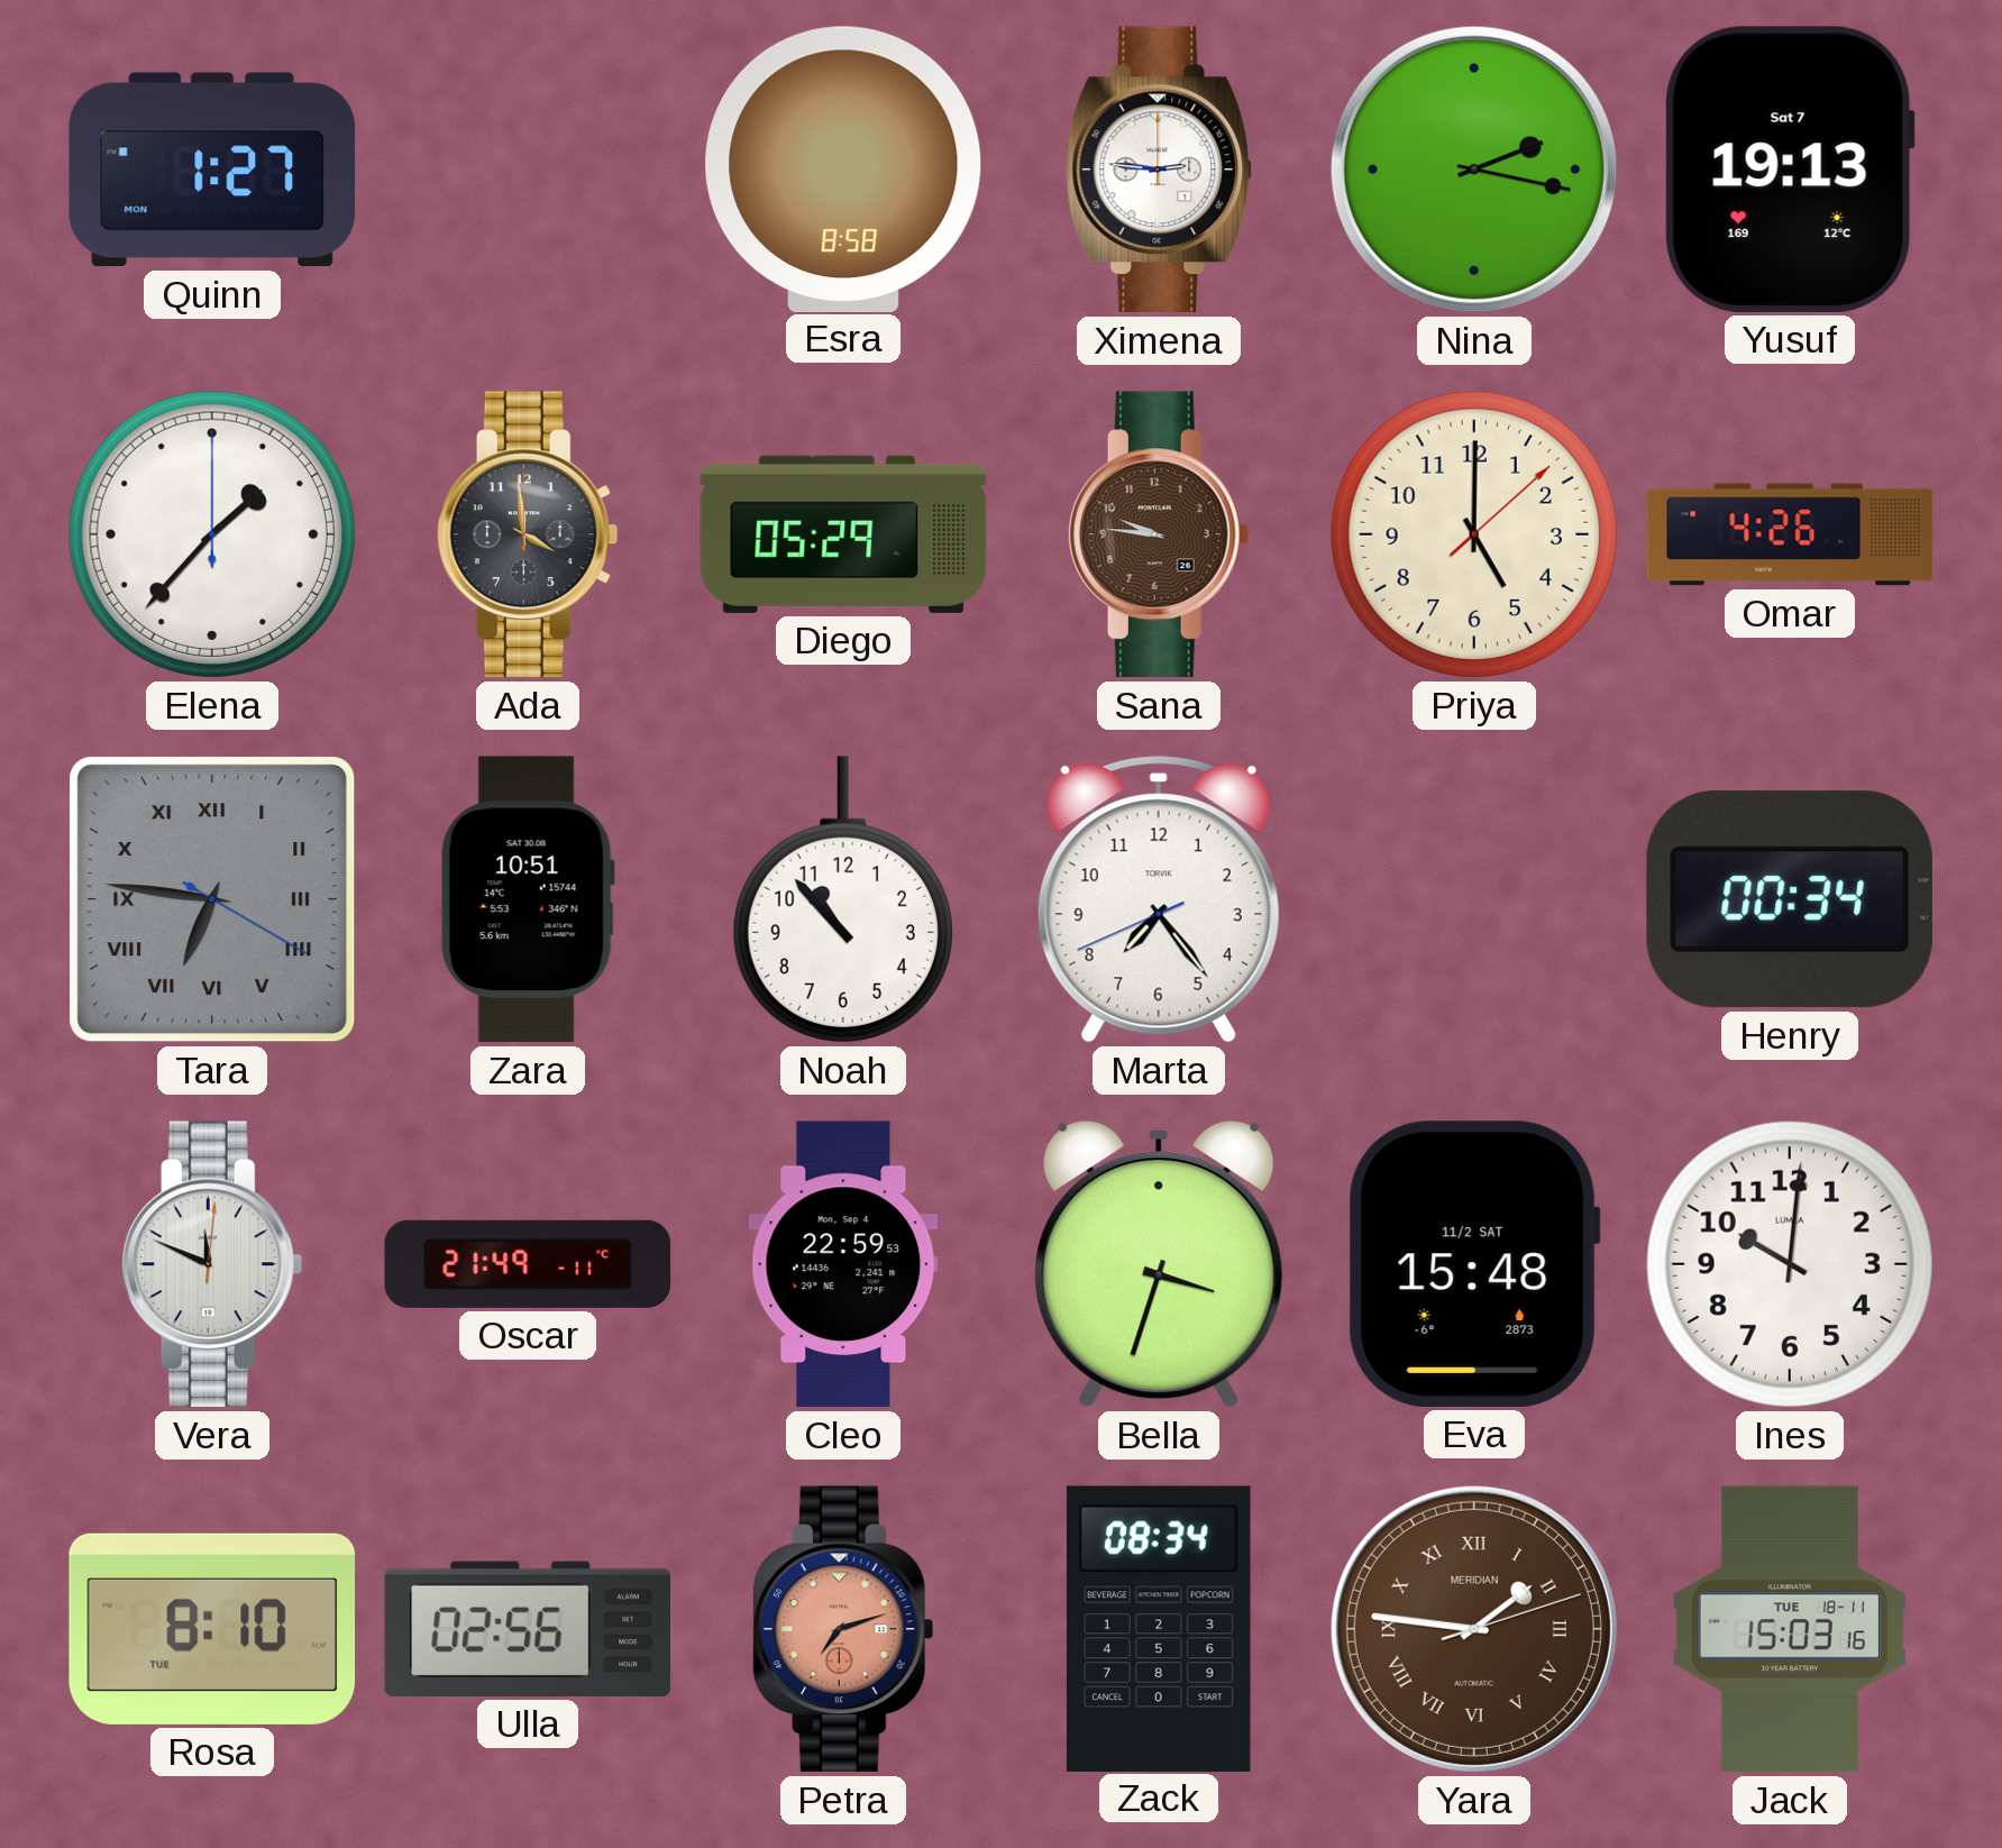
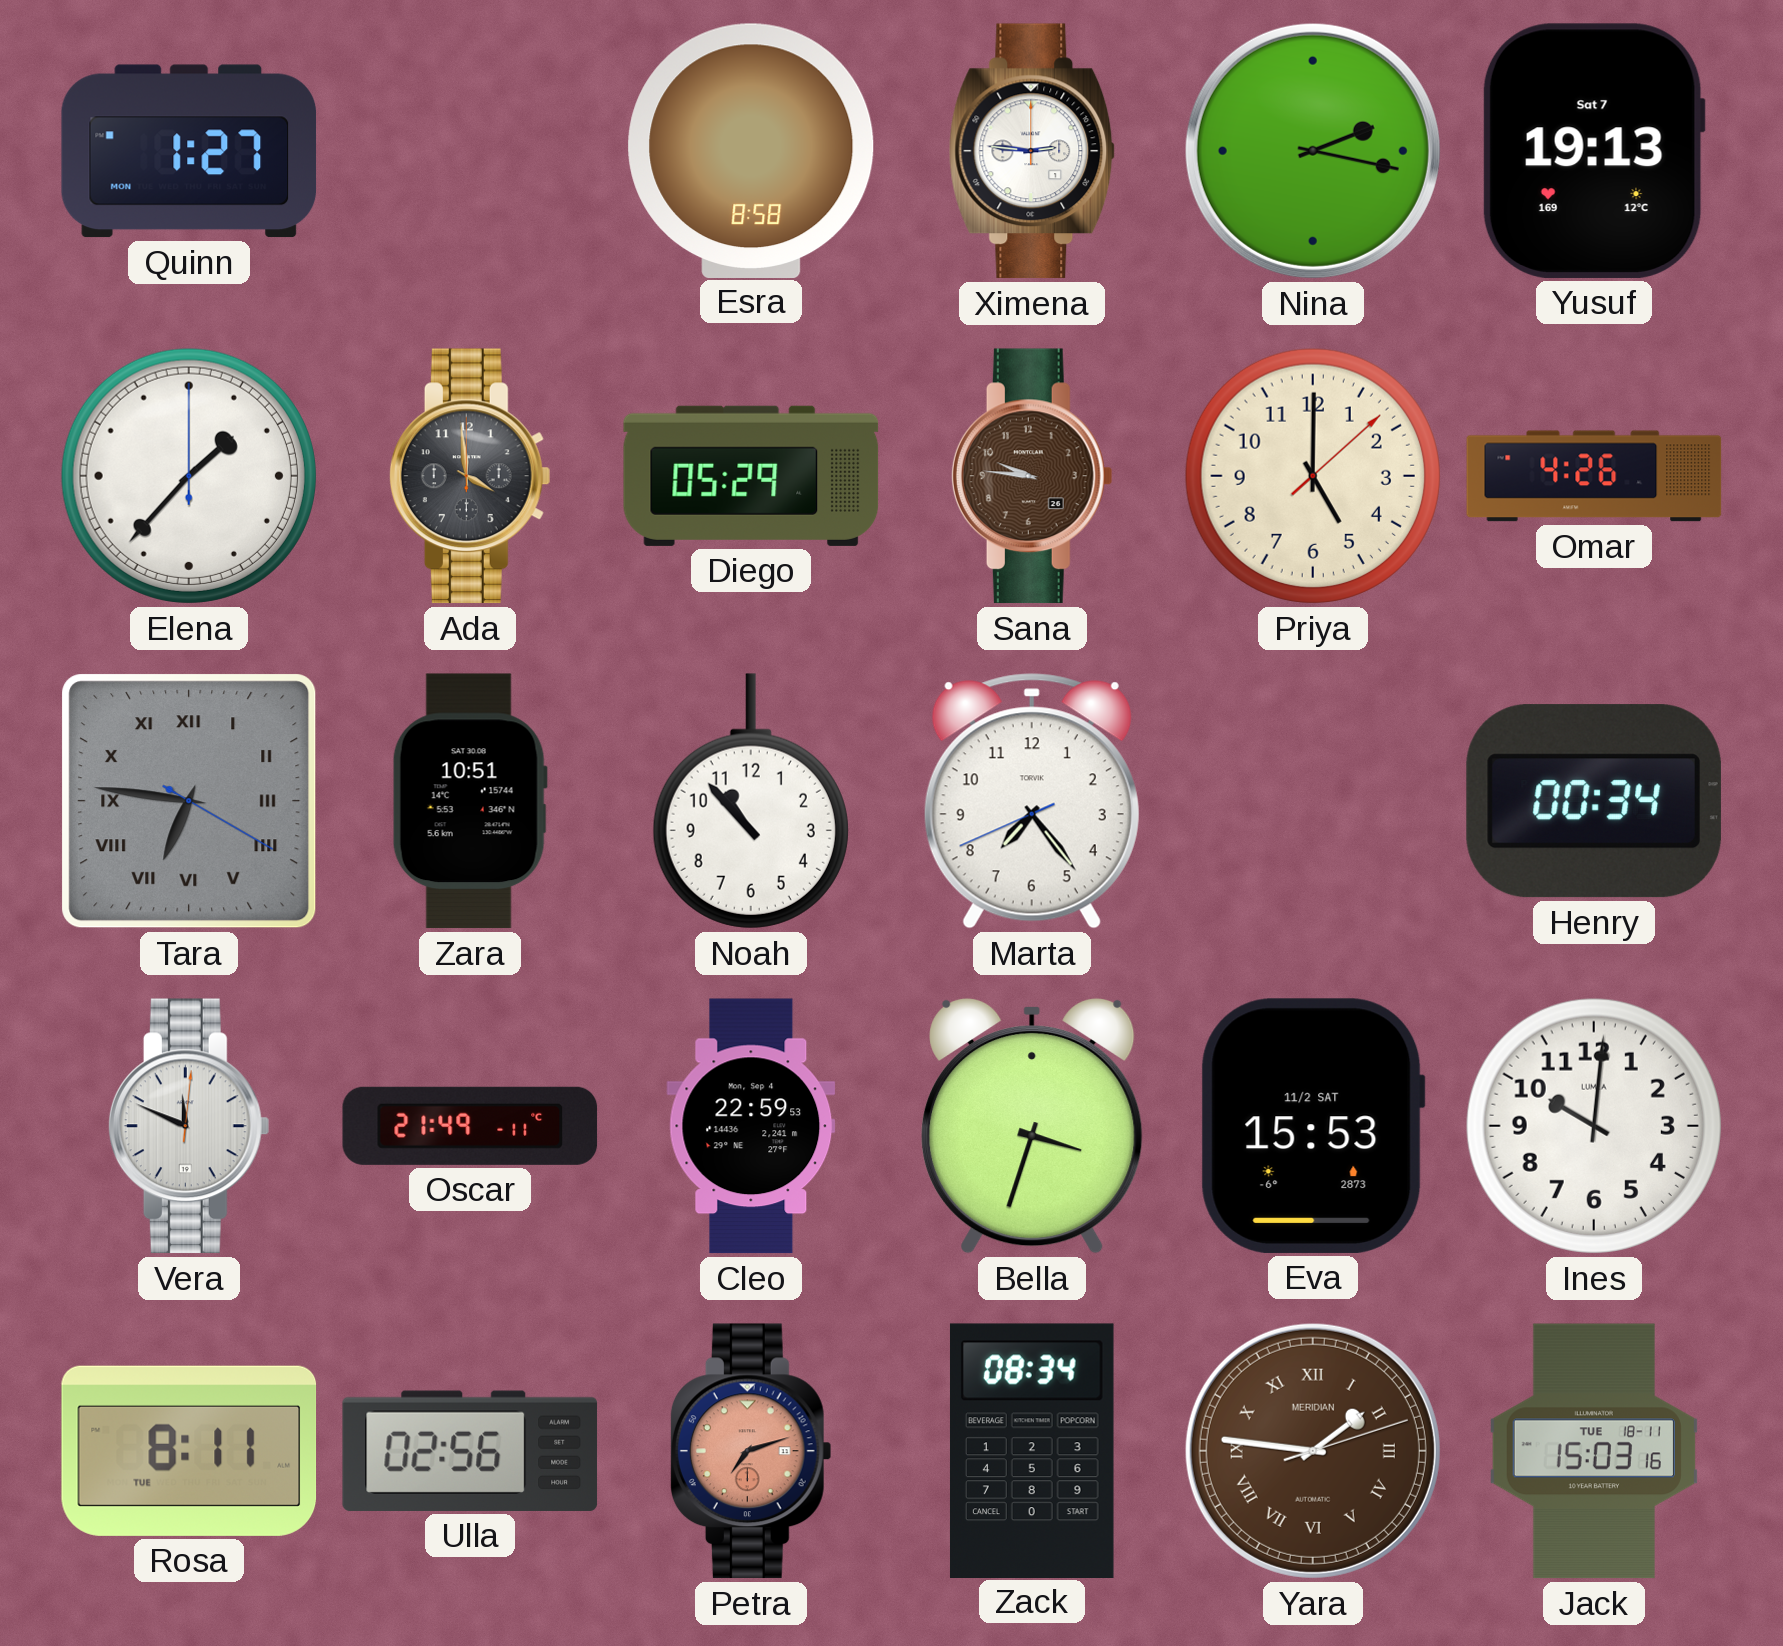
Eva: 15:48 -> 15:53
Rosa: 8:10 -> 8:11
